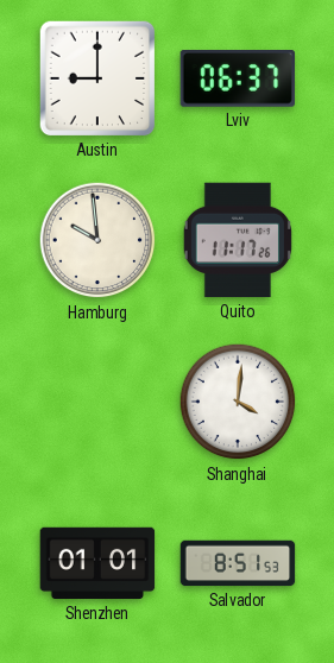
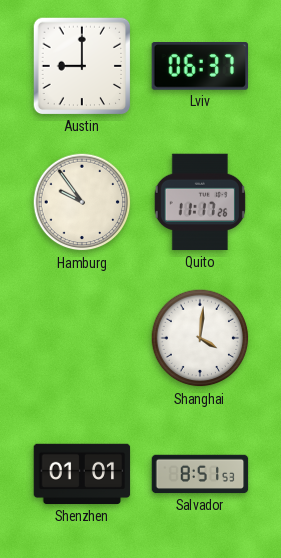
Hamburg: 9:59 -> 9:54
